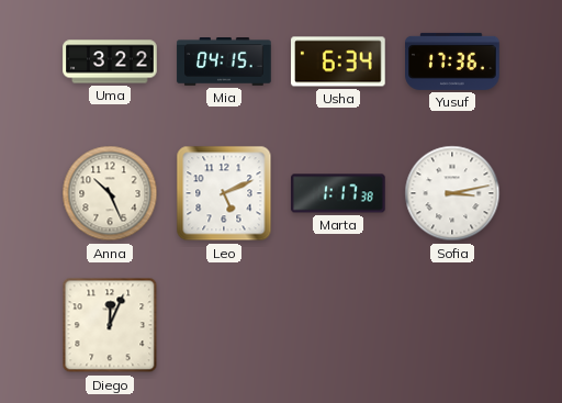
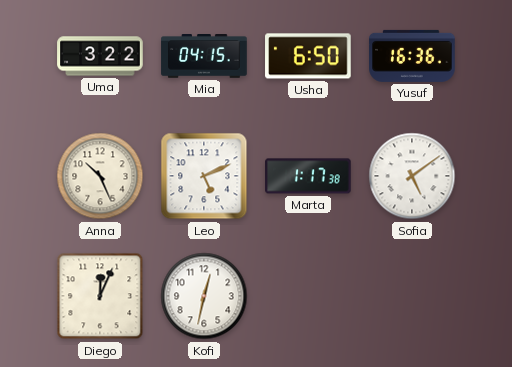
Usha: 6:34 -> 6:50
Yusuf: 17:36 -> 16:36
Sofia: 3:13 -> 5:09
Kofi: none -> 12:32
